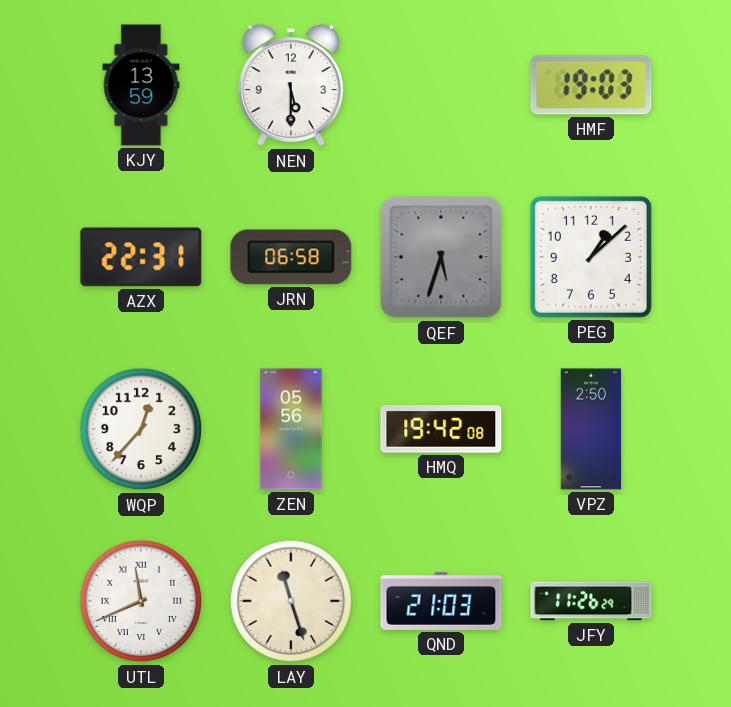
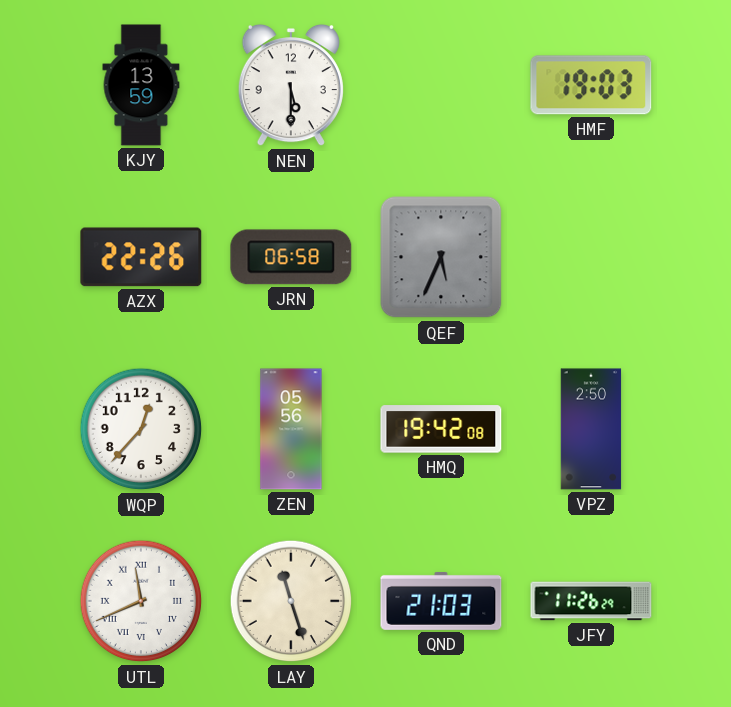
AZX: 22:31 -> 22:26
QEF: 5:33 -> 5:34
PEG: 1:08 -> none
